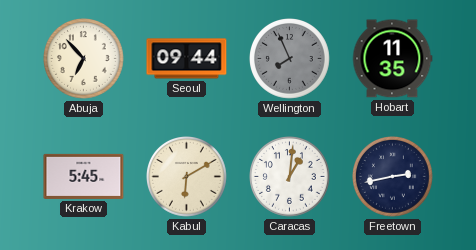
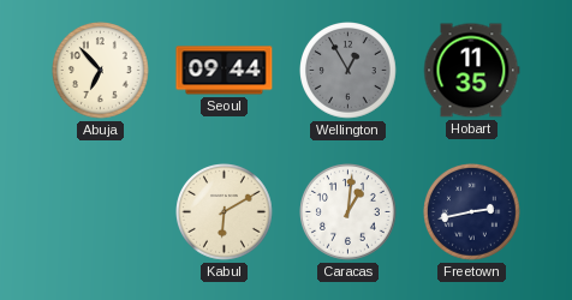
Wellington: 7:56 -> 12:55
Krakow: 5:45 -> none
